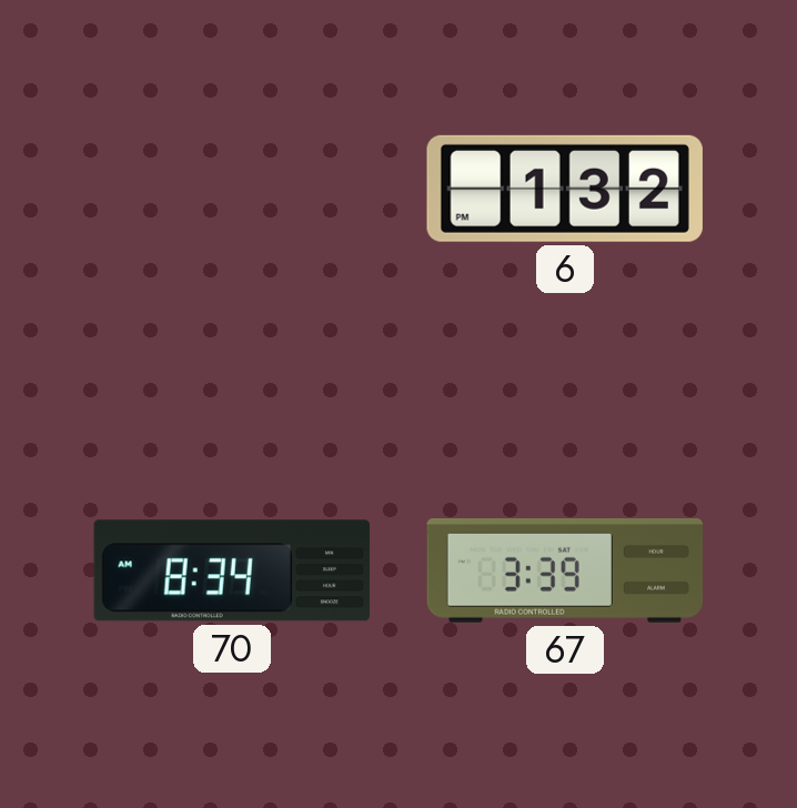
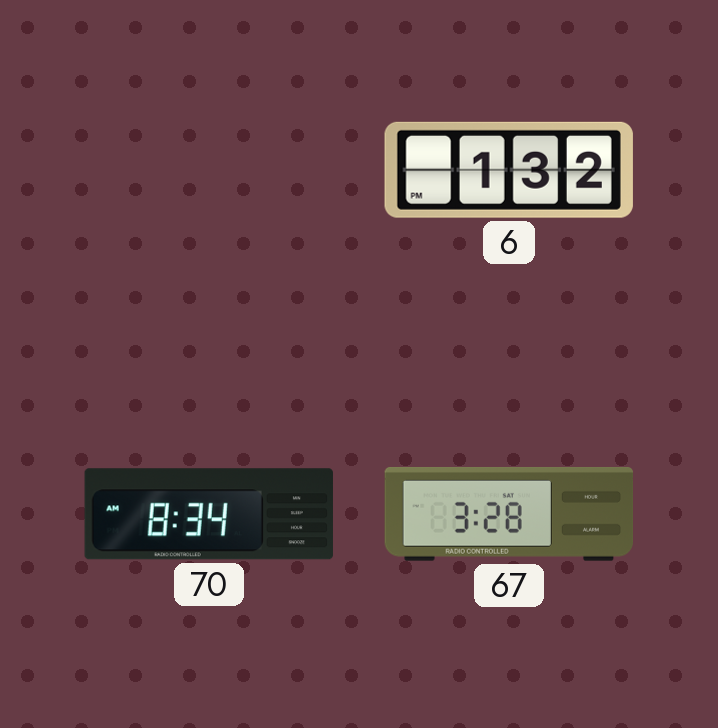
67: 3:39 -> 3:28
